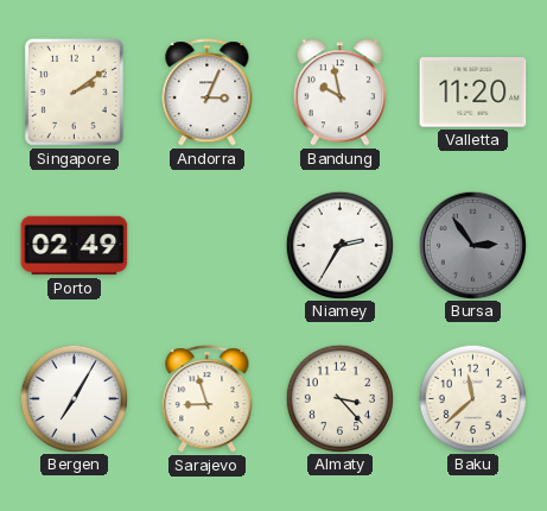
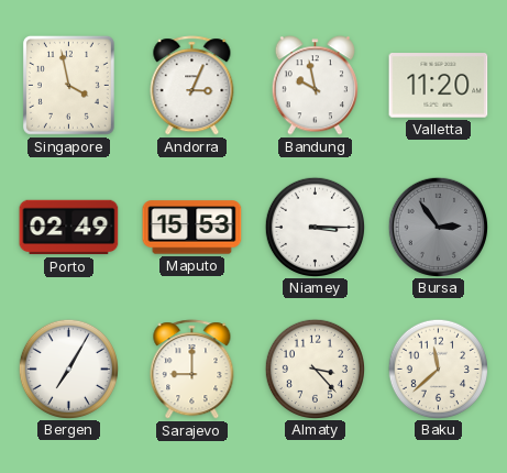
Singapore: 2:09 -> 3:58
Maputo: none -> 15:53
Niamey: 2:35 -> 3:15
Sarajevo: 8:57 -> 9:00
